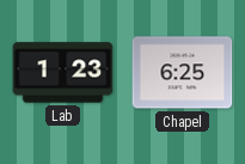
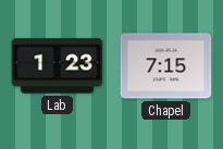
Chapel: 6:25 -> 7:15
